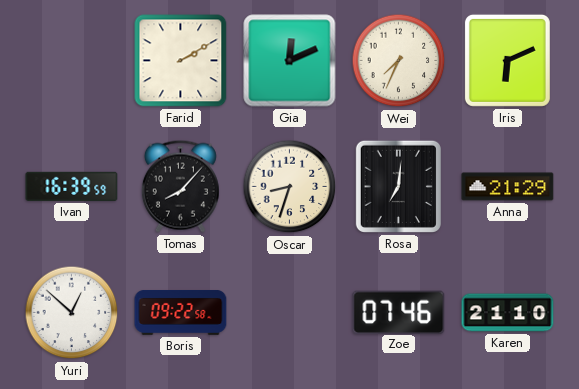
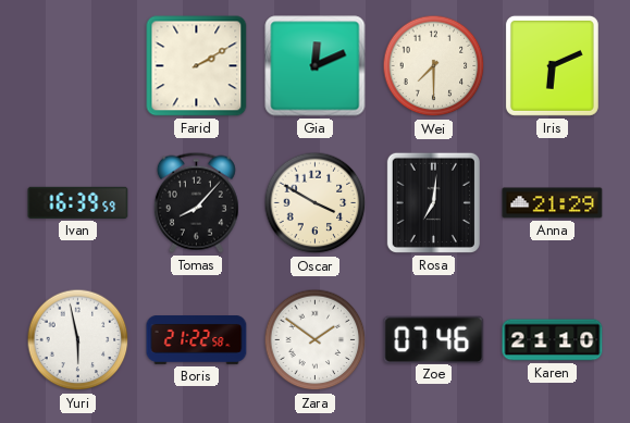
Wei: 7:34 -> 7:30
Oscar: 8:33 -> 3:50
Yuri: 12:52 -> 5:58
Boris: 09:22 -> 21:22
Zara: none -> 1:51
